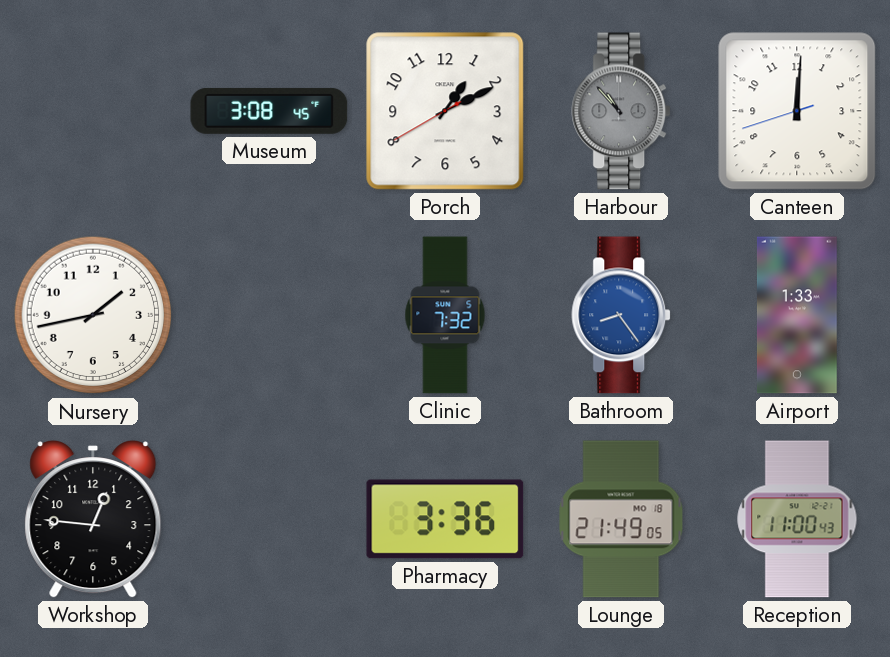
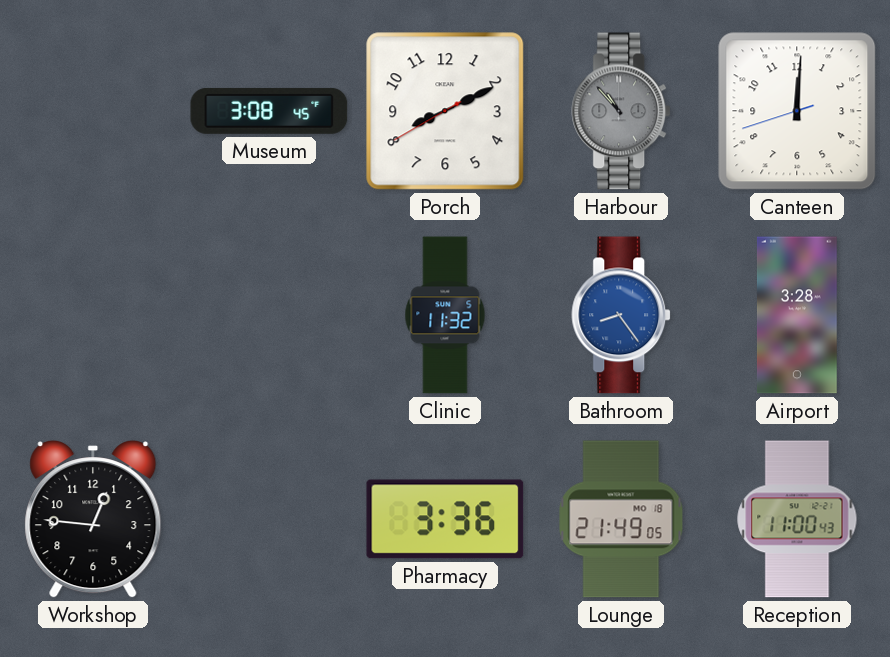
Porch: 1:10 -> 8:10
Nursery: 1:43 -> none
Clinic: 7:32 -> 11:32
Airport: 1:33 -> 3:28
